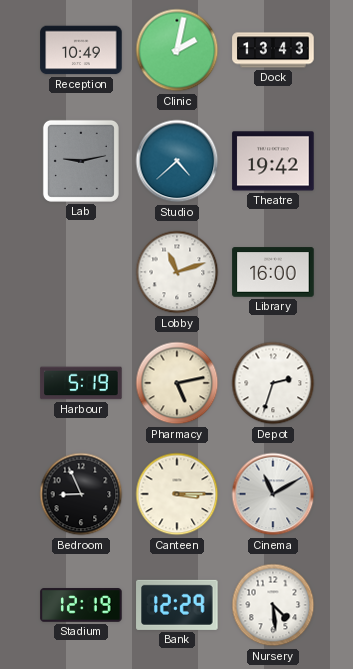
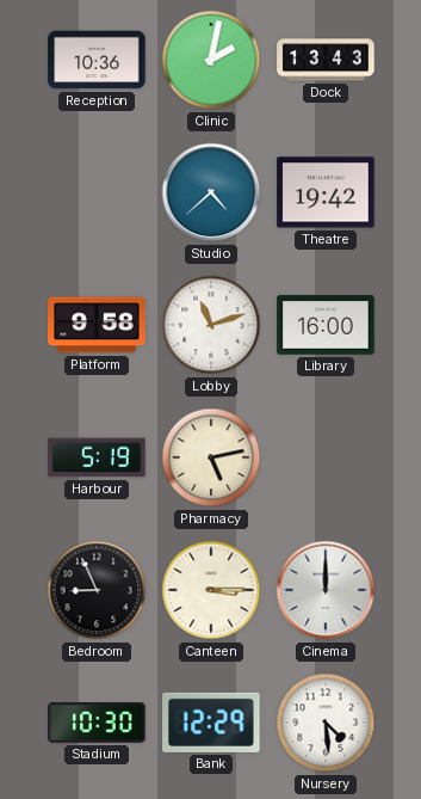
Reception: 10:49 -> 10:36
Lab: 9:13 -> none
Platform: none -> 9:58
Depot: 2:33 -> none
Cinema: 11:10 -> 12:00
Stadium: 12:19 -> 10:30
